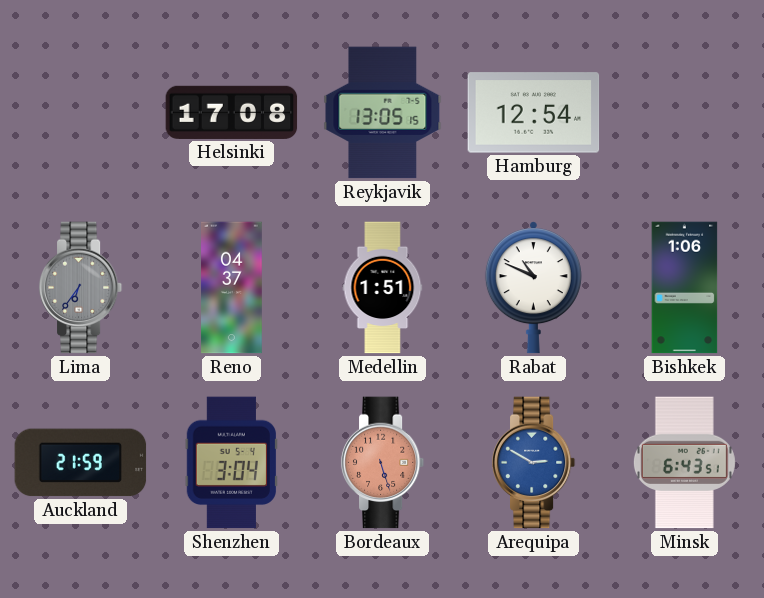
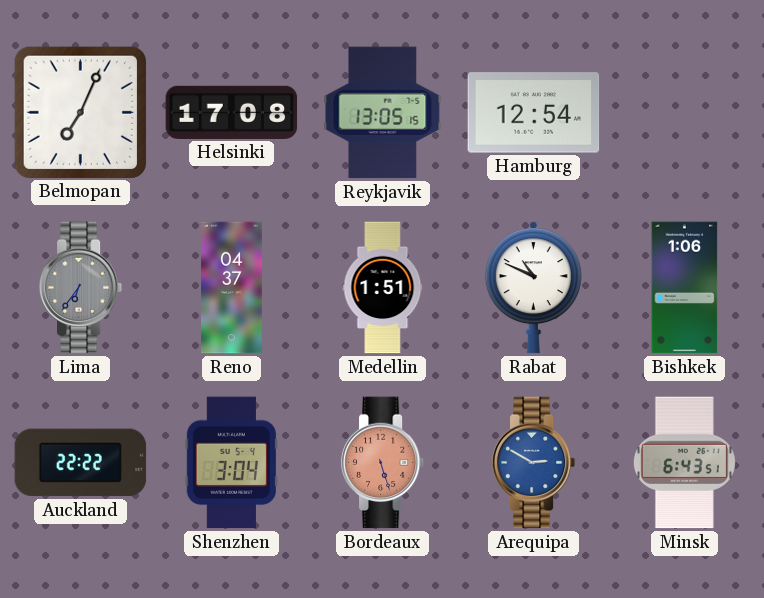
Belmopan: none -> 7:04
Auckland: 21:59 -> 22:22
